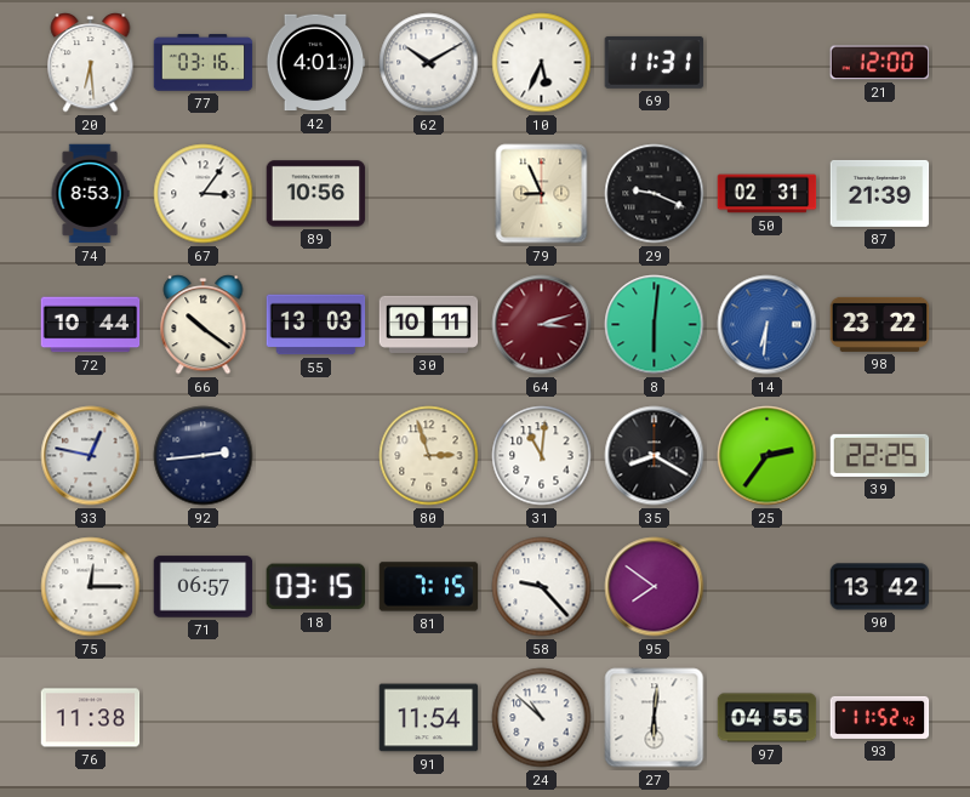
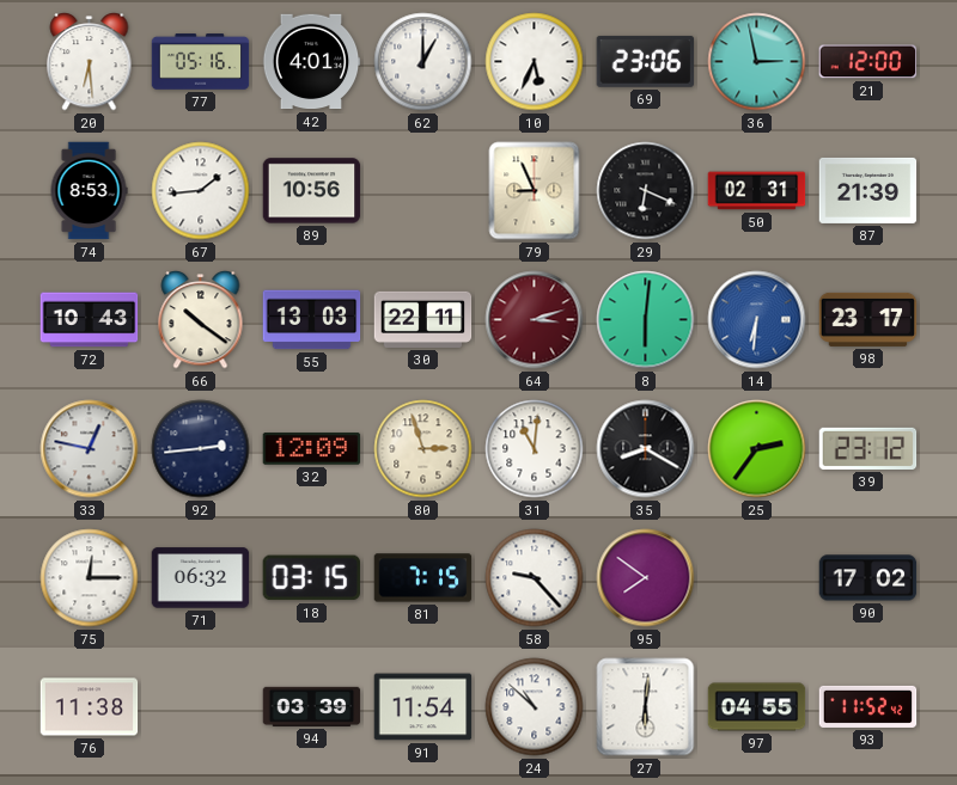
77: 03:16 -> 05:16
62: 10:10 -> 1:00
69: 11:31 -> 23:06
36: none -> 2:58
67: 3:06 -> 1:44
29: 9:19 -> 6:19
72: 10:44 -> 10:43
30: 10:11 -> 22:11
98: 23:22 -> 23:17
32: none -> 12:09
39: 22:25 -> 23:12
71: 06:57 -> 06:32
90: 13:42 -> 17:02
94: none -> 03:39
